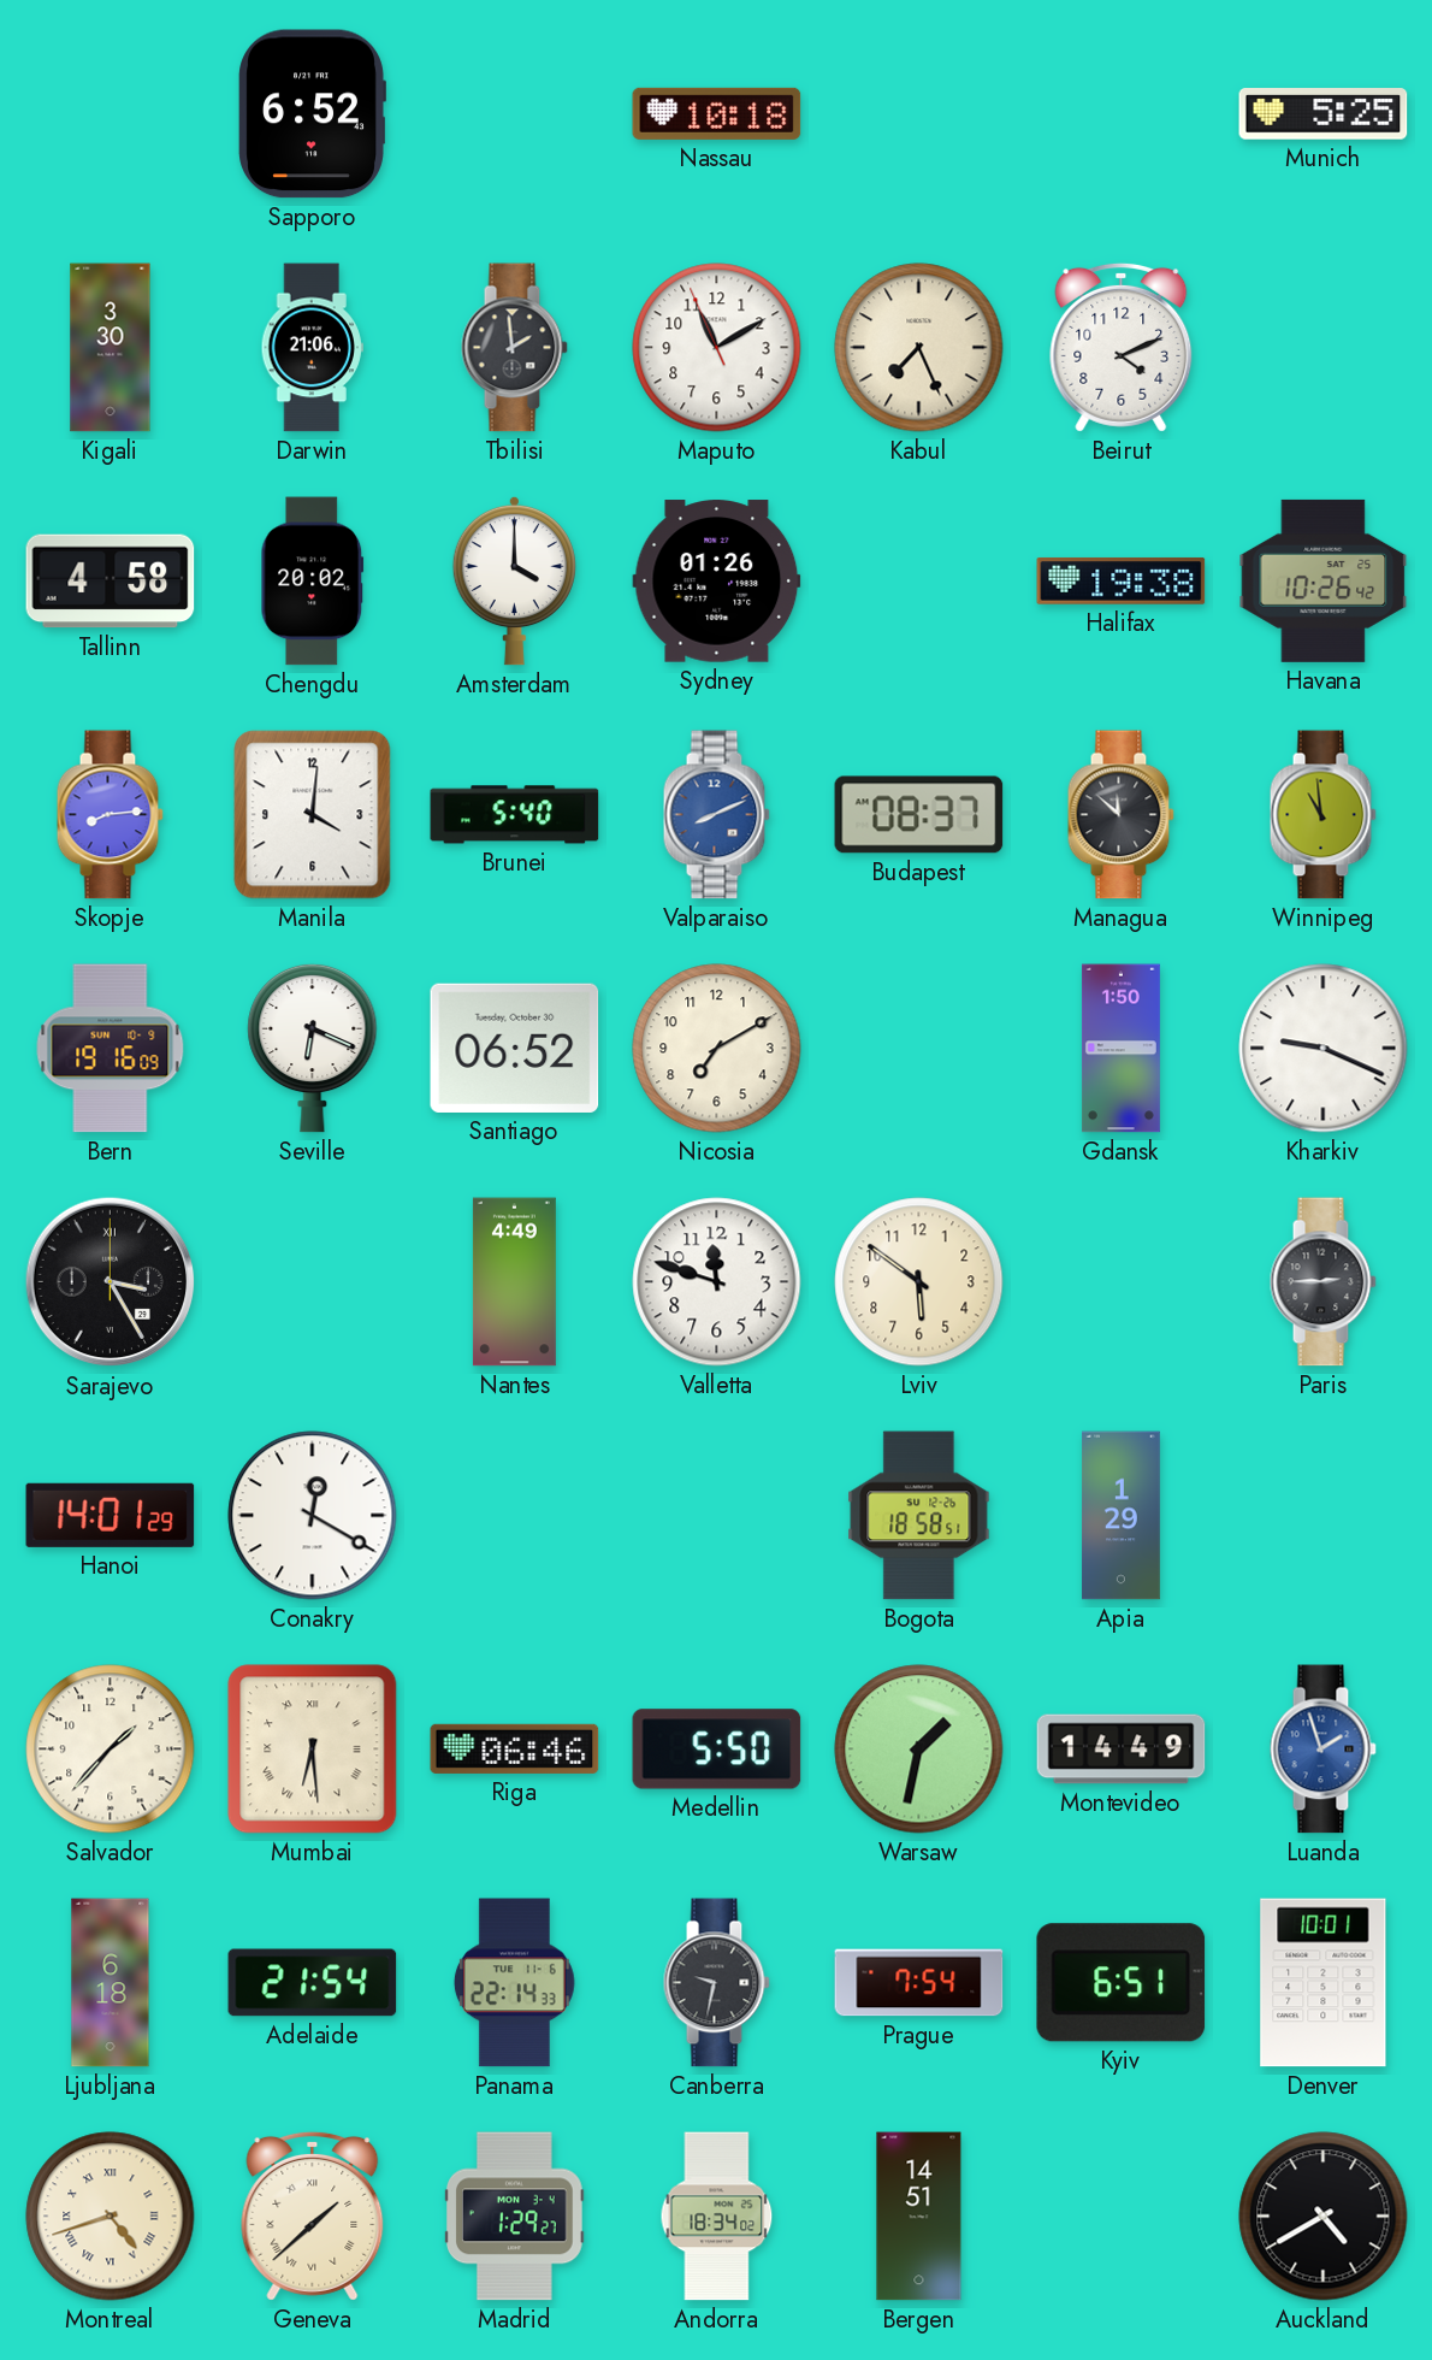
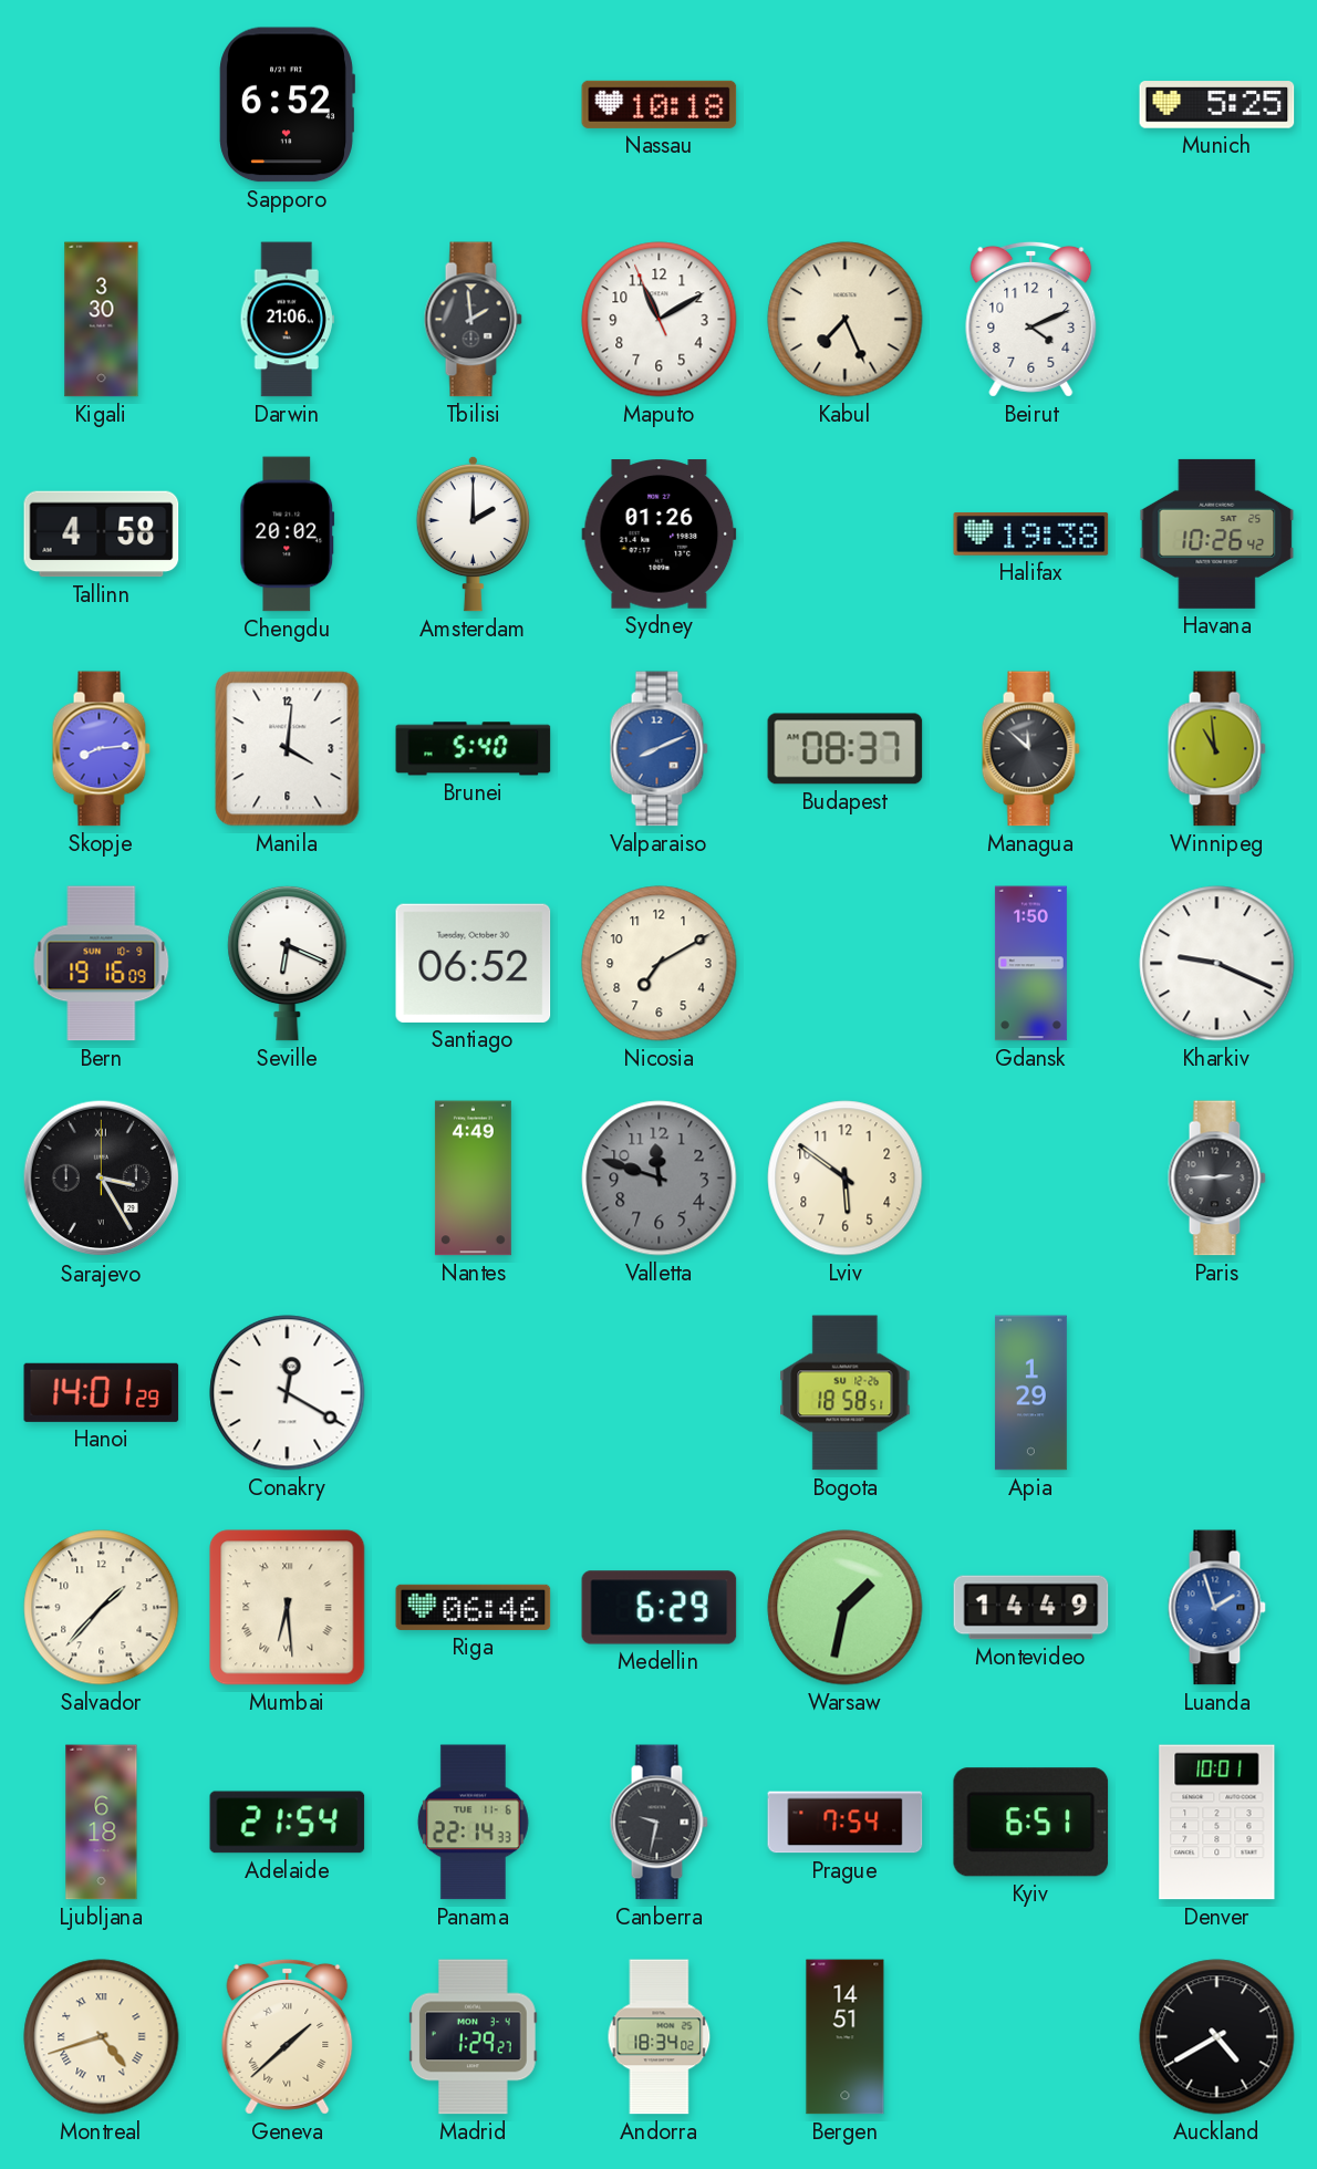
Amsterdam: 4:00 -> 2:00
Valletta dial: white -> grey
Medellin: 5:50 -> 6:29
